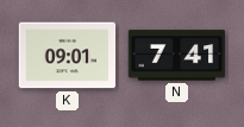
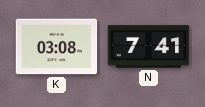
K: 09:01 -> 03:08
